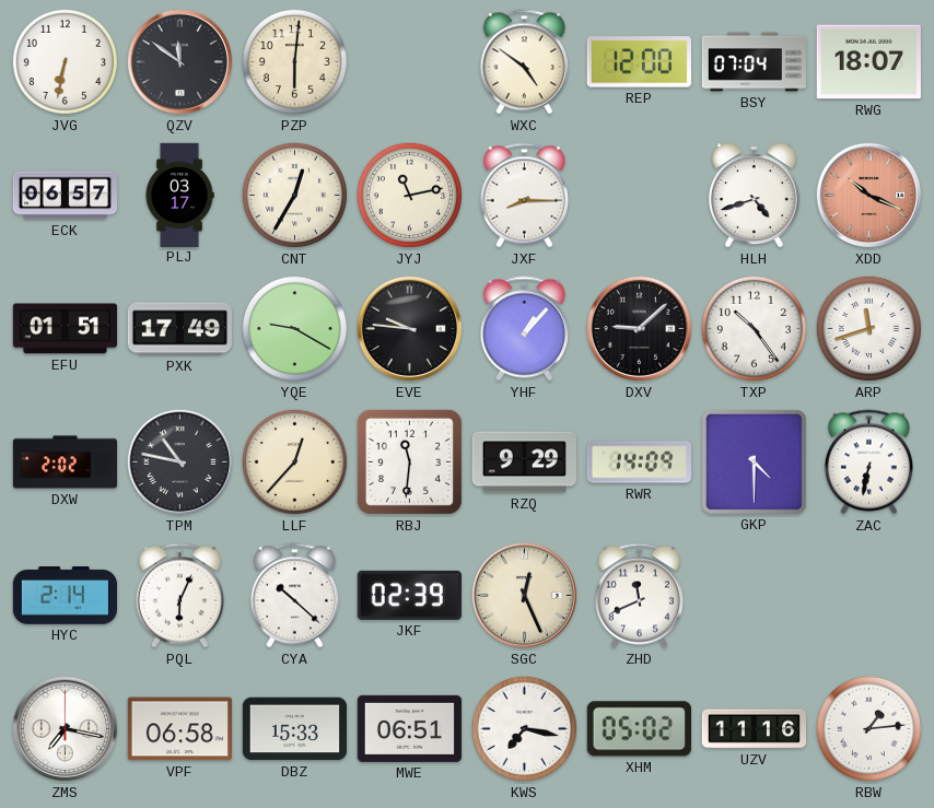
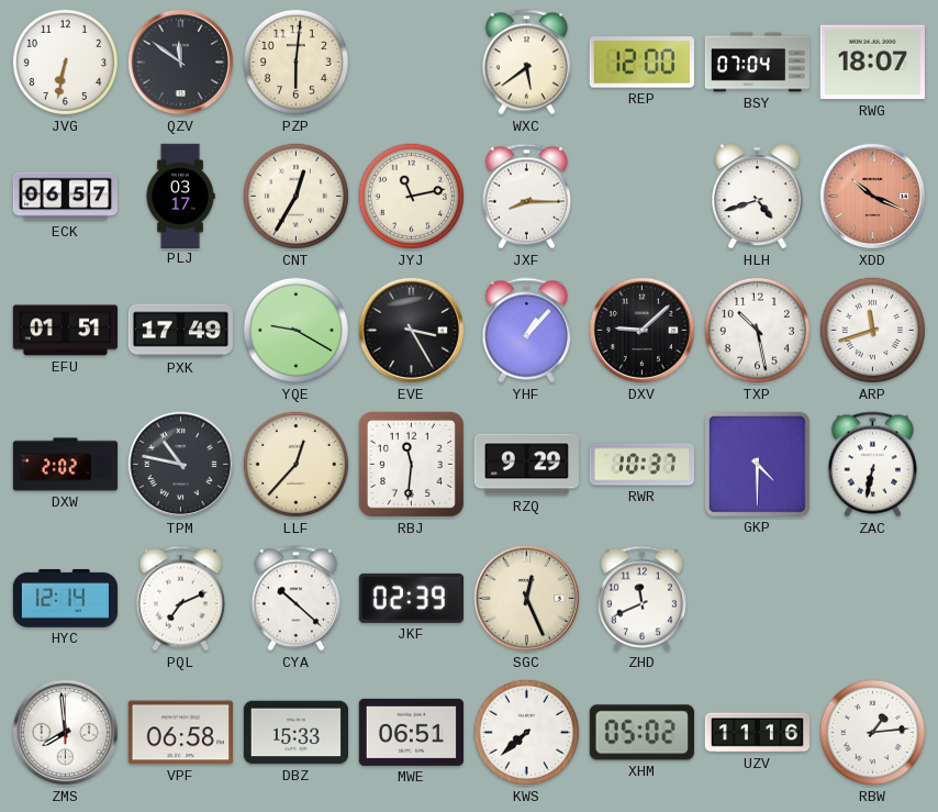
WXC: 4:51 -> 5:39
EVE: 9:46 -> 3:25
TXP: 10:24 -> 10:28
RWR: 14:09 -> 10:37
HYC: 2:14 -> 12:14
PQL: 6:04 -> 7:11
ZMS: 7:17 -> 7:59
KWS: 7:17 -> 7:38
